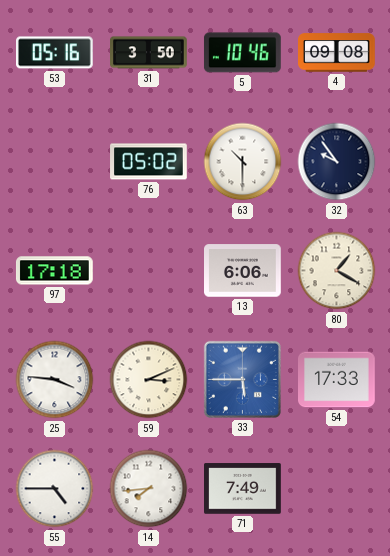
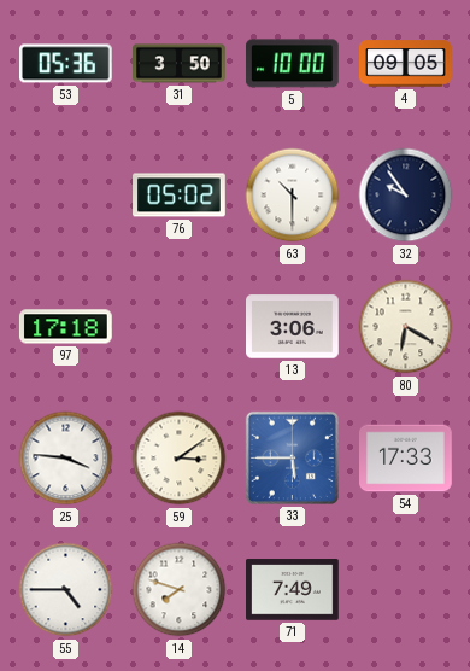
53: 05:16 -> 05:36
5: 10:46 -> 10:00
4: 09:08 -> 09:05
13: 6:06 -> 3:06
80: 1:20 -> 6:20
59: 3:11 -> 3:09
14: 7:44 -> 7:48
